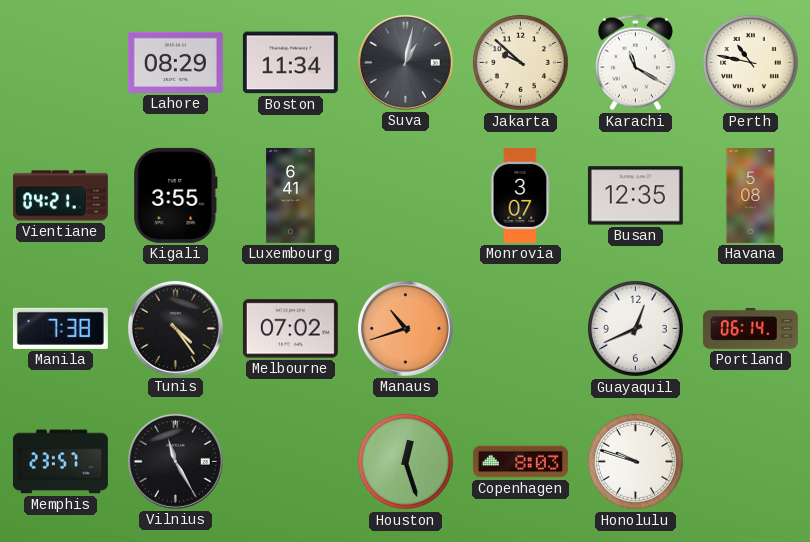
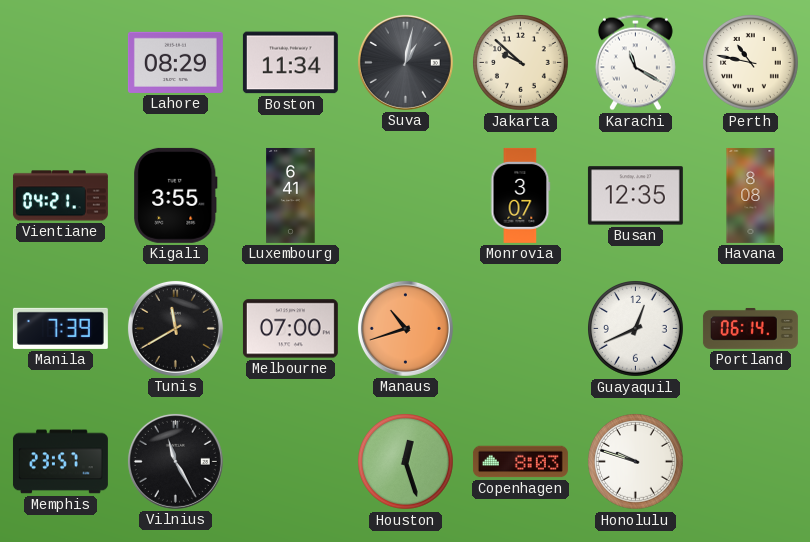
Havana: 5:08 -> 8:08
Manila: 7:38 -> 7:39
Tunis: 4:24 -> 11:40
Melbourne: 07:02 -> 07:00
